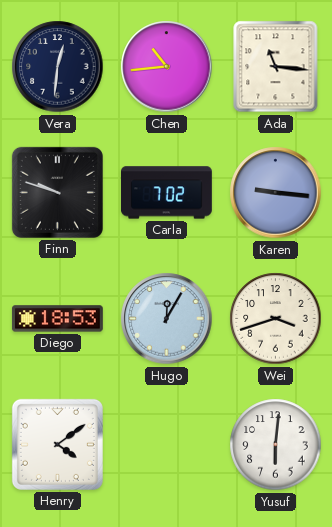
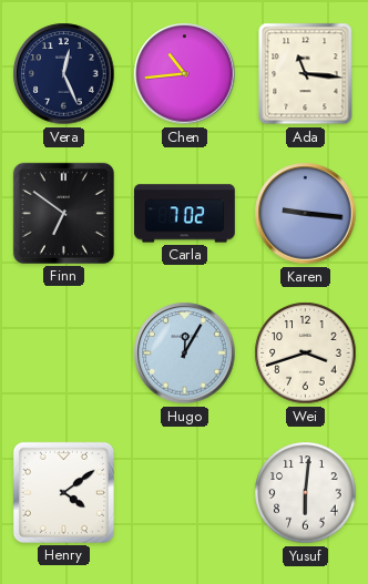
Vera: 12:31 -> 12:26
Finn: 9:48 -> 6:51
Diego: 18:53 -> none
